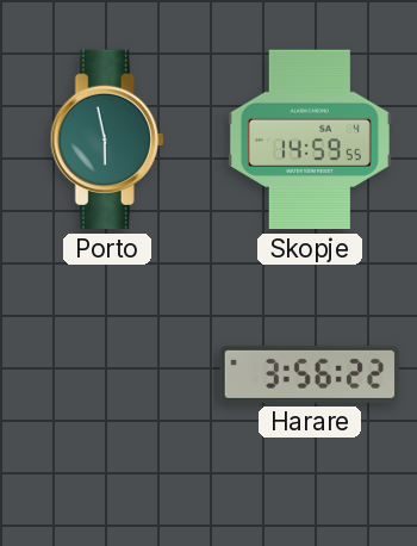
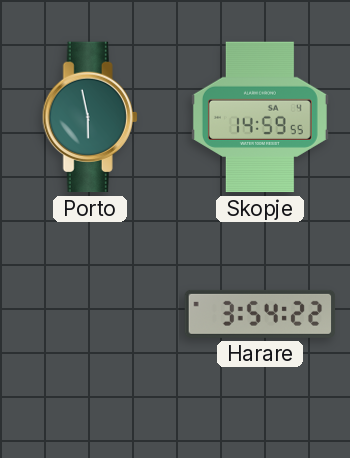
Harare: 3:56 -> 3:54
